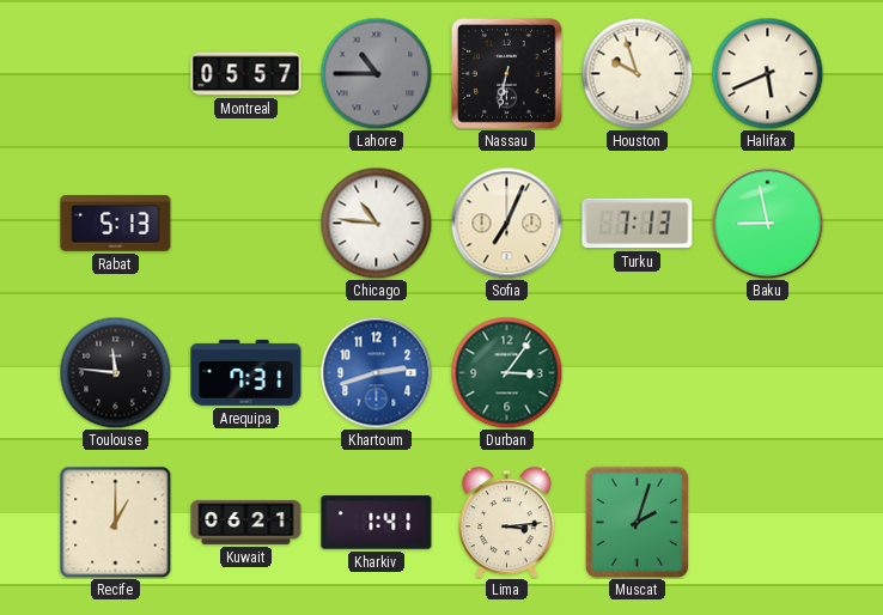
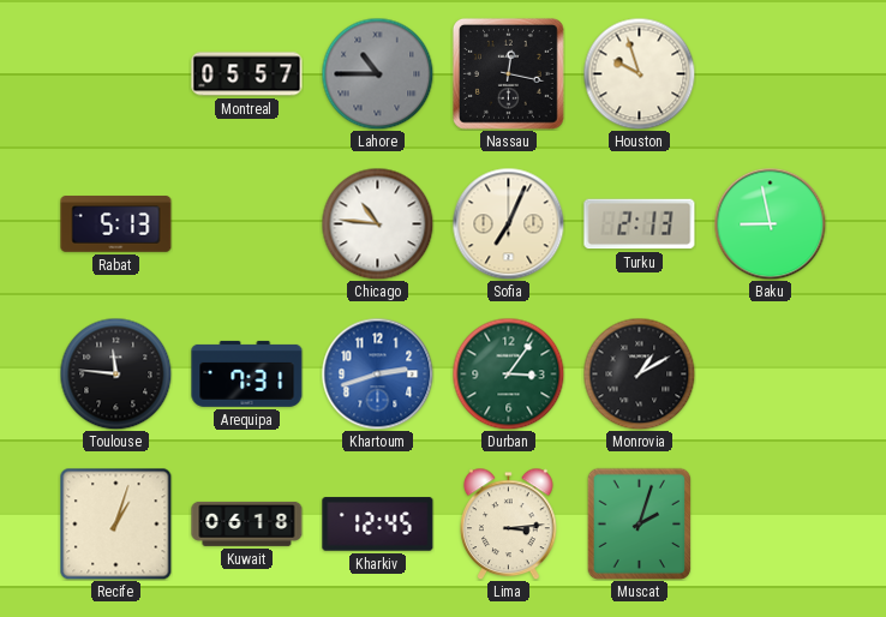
Nassau: 6:32 -> 12:17
Halifax: 5:41 -> none
Turku: 7:13 -> 2:13
Monrovia: none -> 1:10
Recife: 1:00 -> 1:03
Kuwait: 06:21 -> 06:18
Kharkiv: 1:41 -> 12:45
